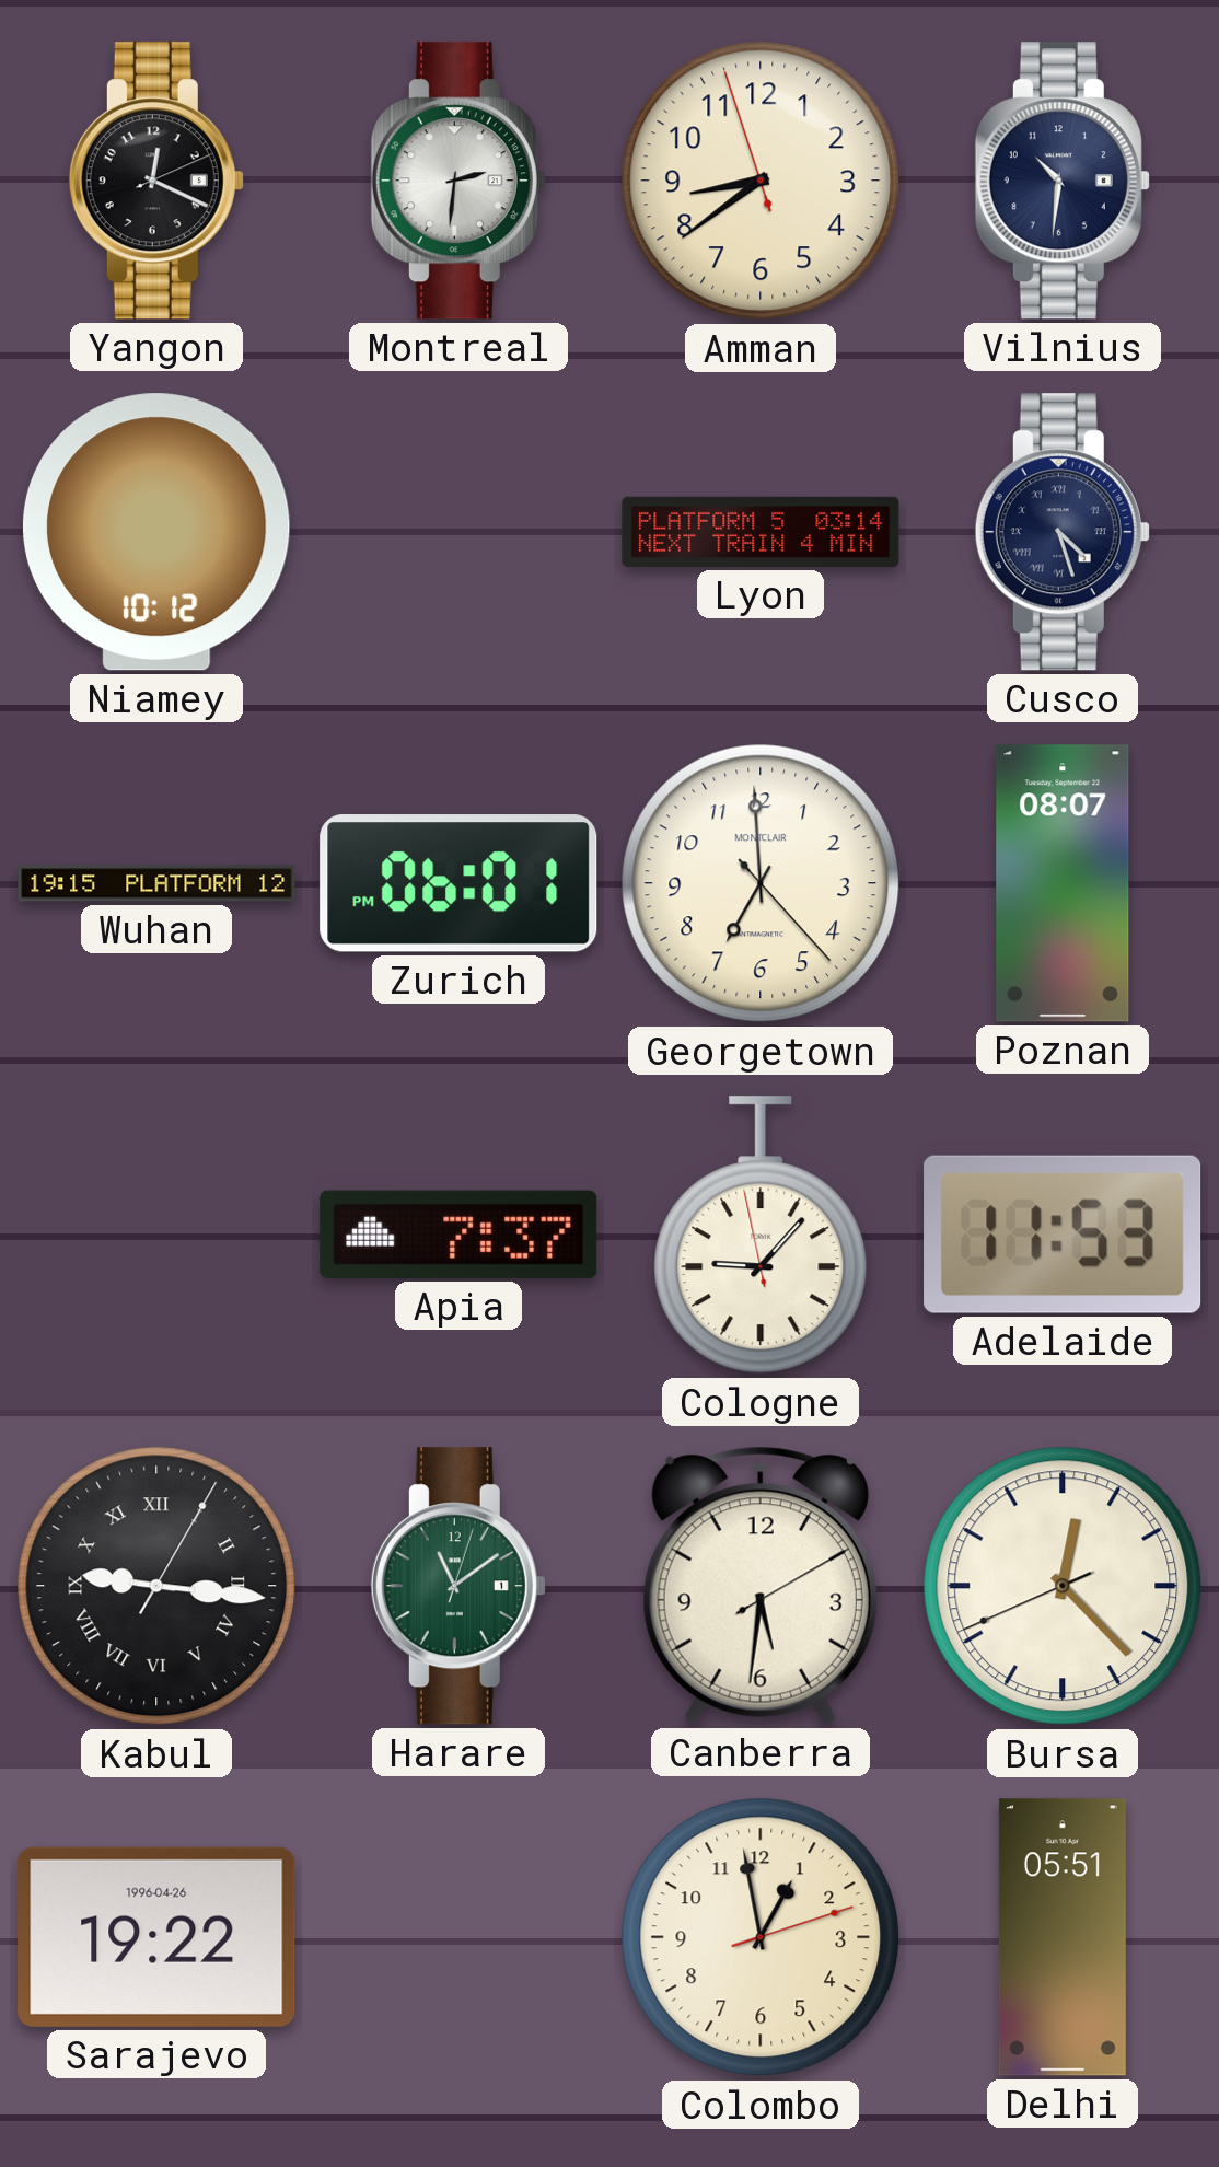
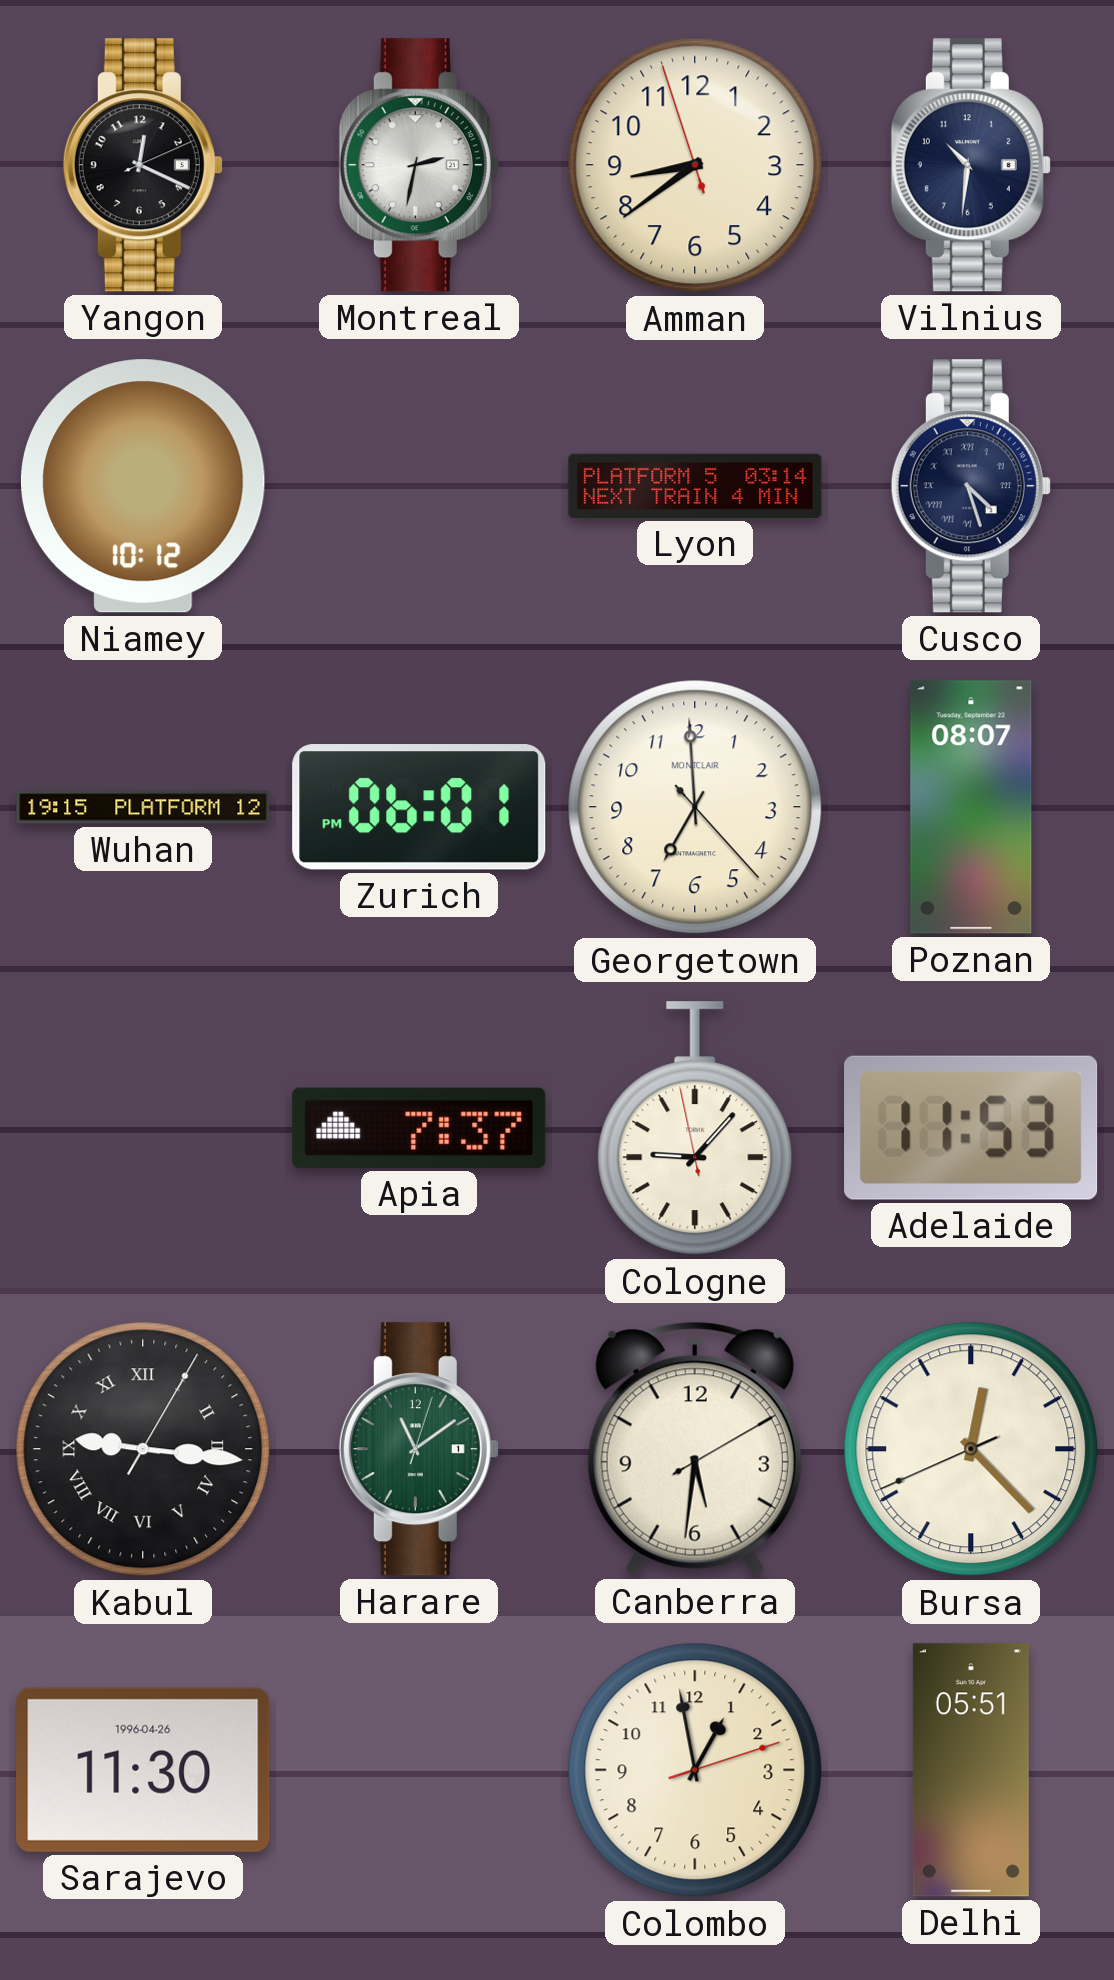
Montreal: 2:31 -> 2:32
Sarajevo: 19:22 -> 11:30
